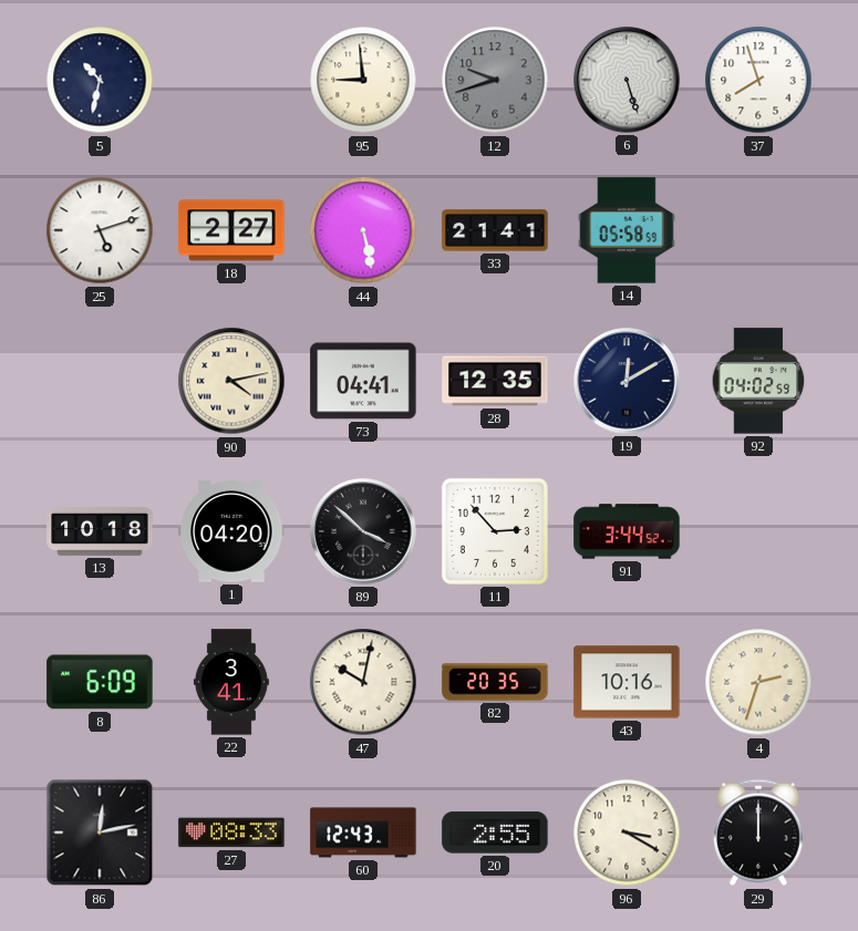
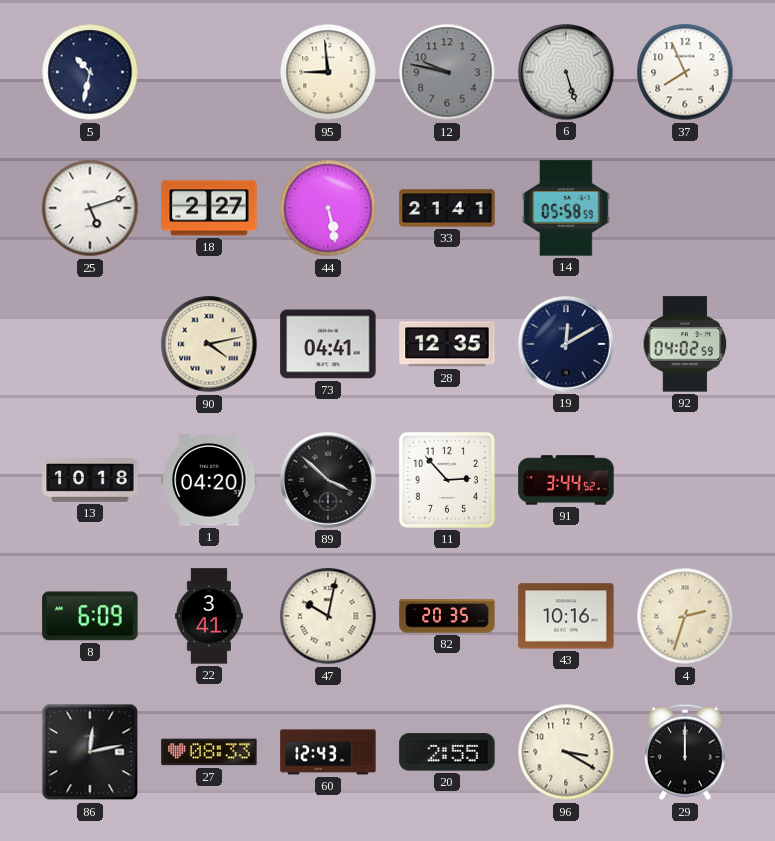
12: 9:42 -> 9:47
37: 7:57 -> 7:56
